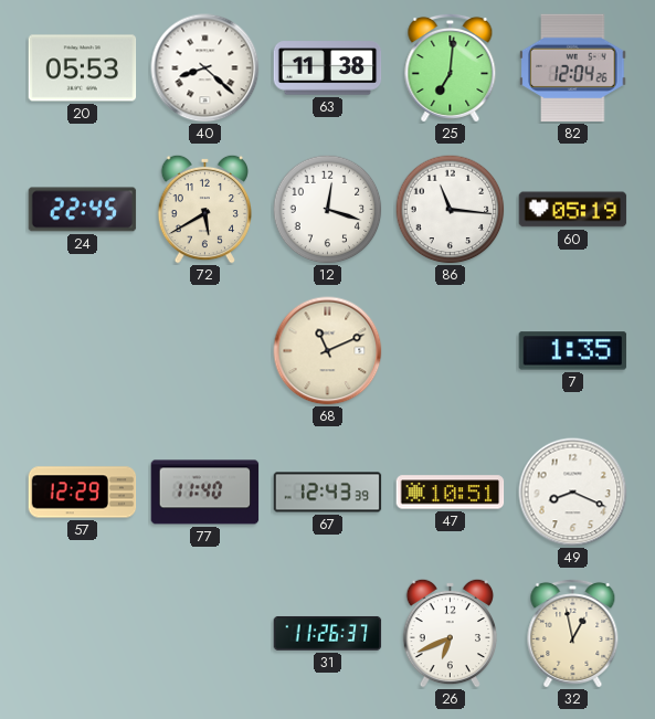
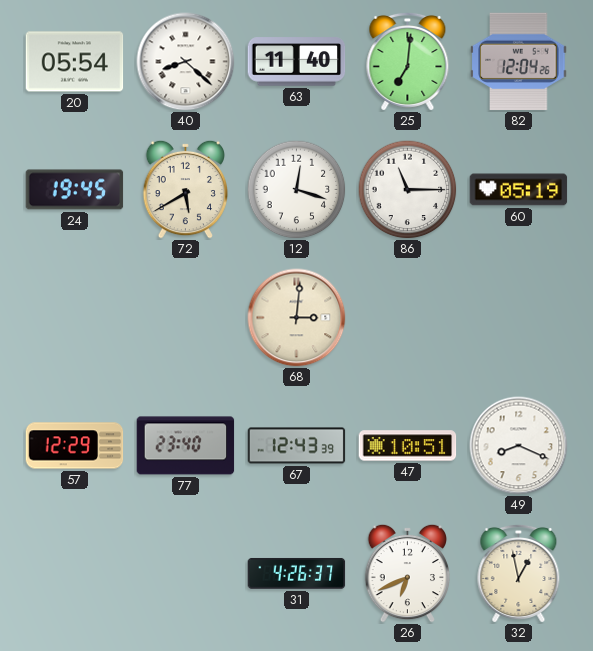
20: 05:53 -> 05:54
63: 11:38 -> 11:40
24: 22:45 -> 19:45
86: 11:16 -> 11:15
68: 11:11 -> 3:01
7: 1:35 -> none
77: 11:40 -> 23:40
31: 11:26 -> 4:26
